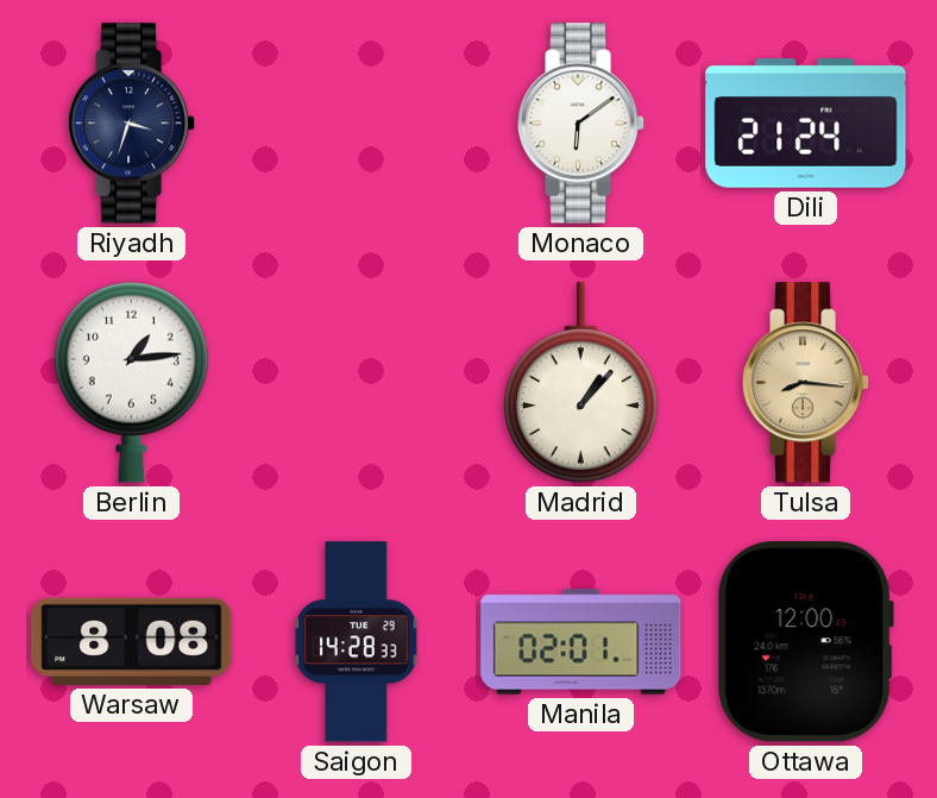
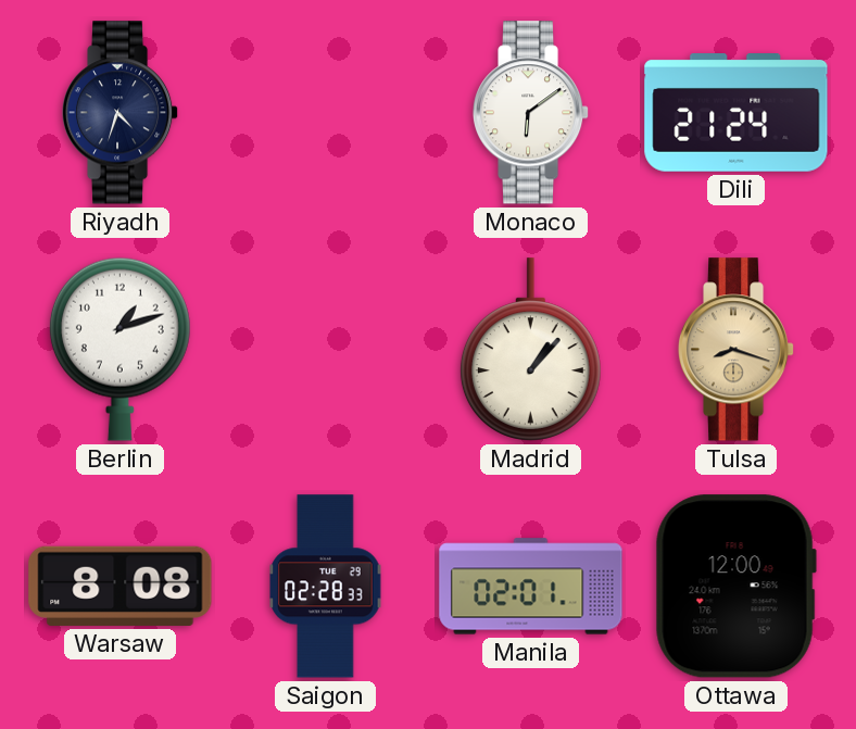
Riyadh: 3:33 -> 4:33
Berlin: 1:14 -> 1:12
Tulsa: 8:16 -> 8:18
Saigon: 14:28 -> 02:28
